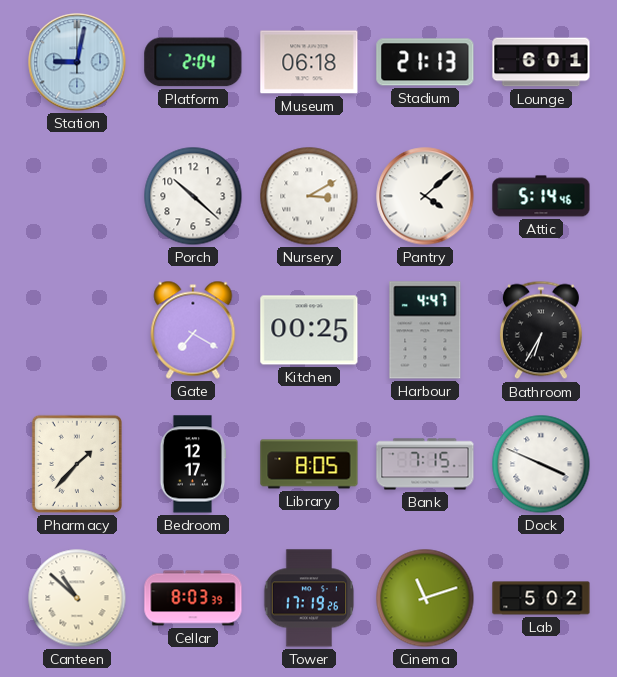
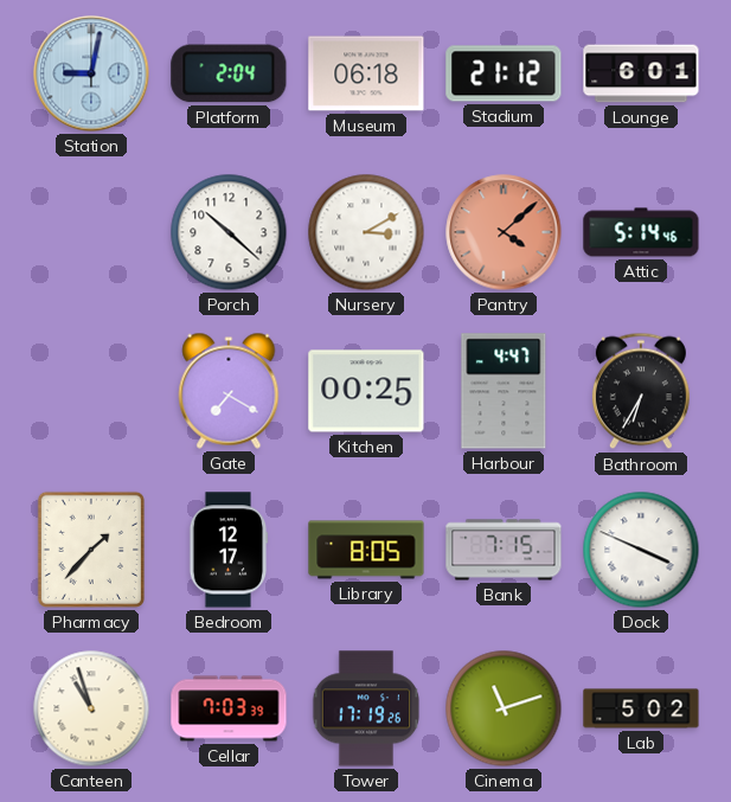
Stadium: 21:13 -> 21:12
Pantry dial: white -> salmon
Canteen: 10:52 -> 10:57
Cellar: 8:03 -> 7:03
